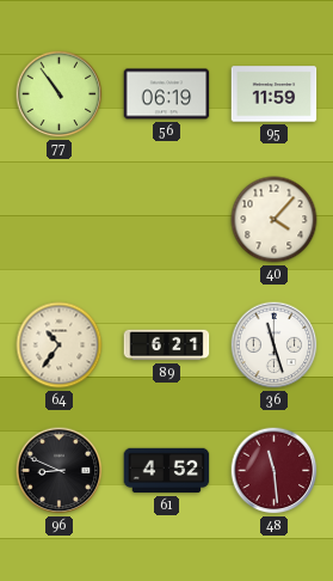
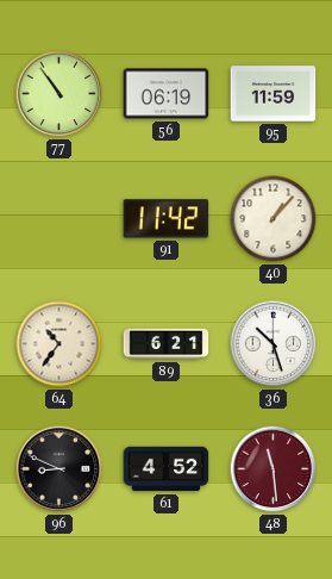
91: none -> 11:42
40: 4:07 -> 1:07
36: 11:27 -> 10:27
